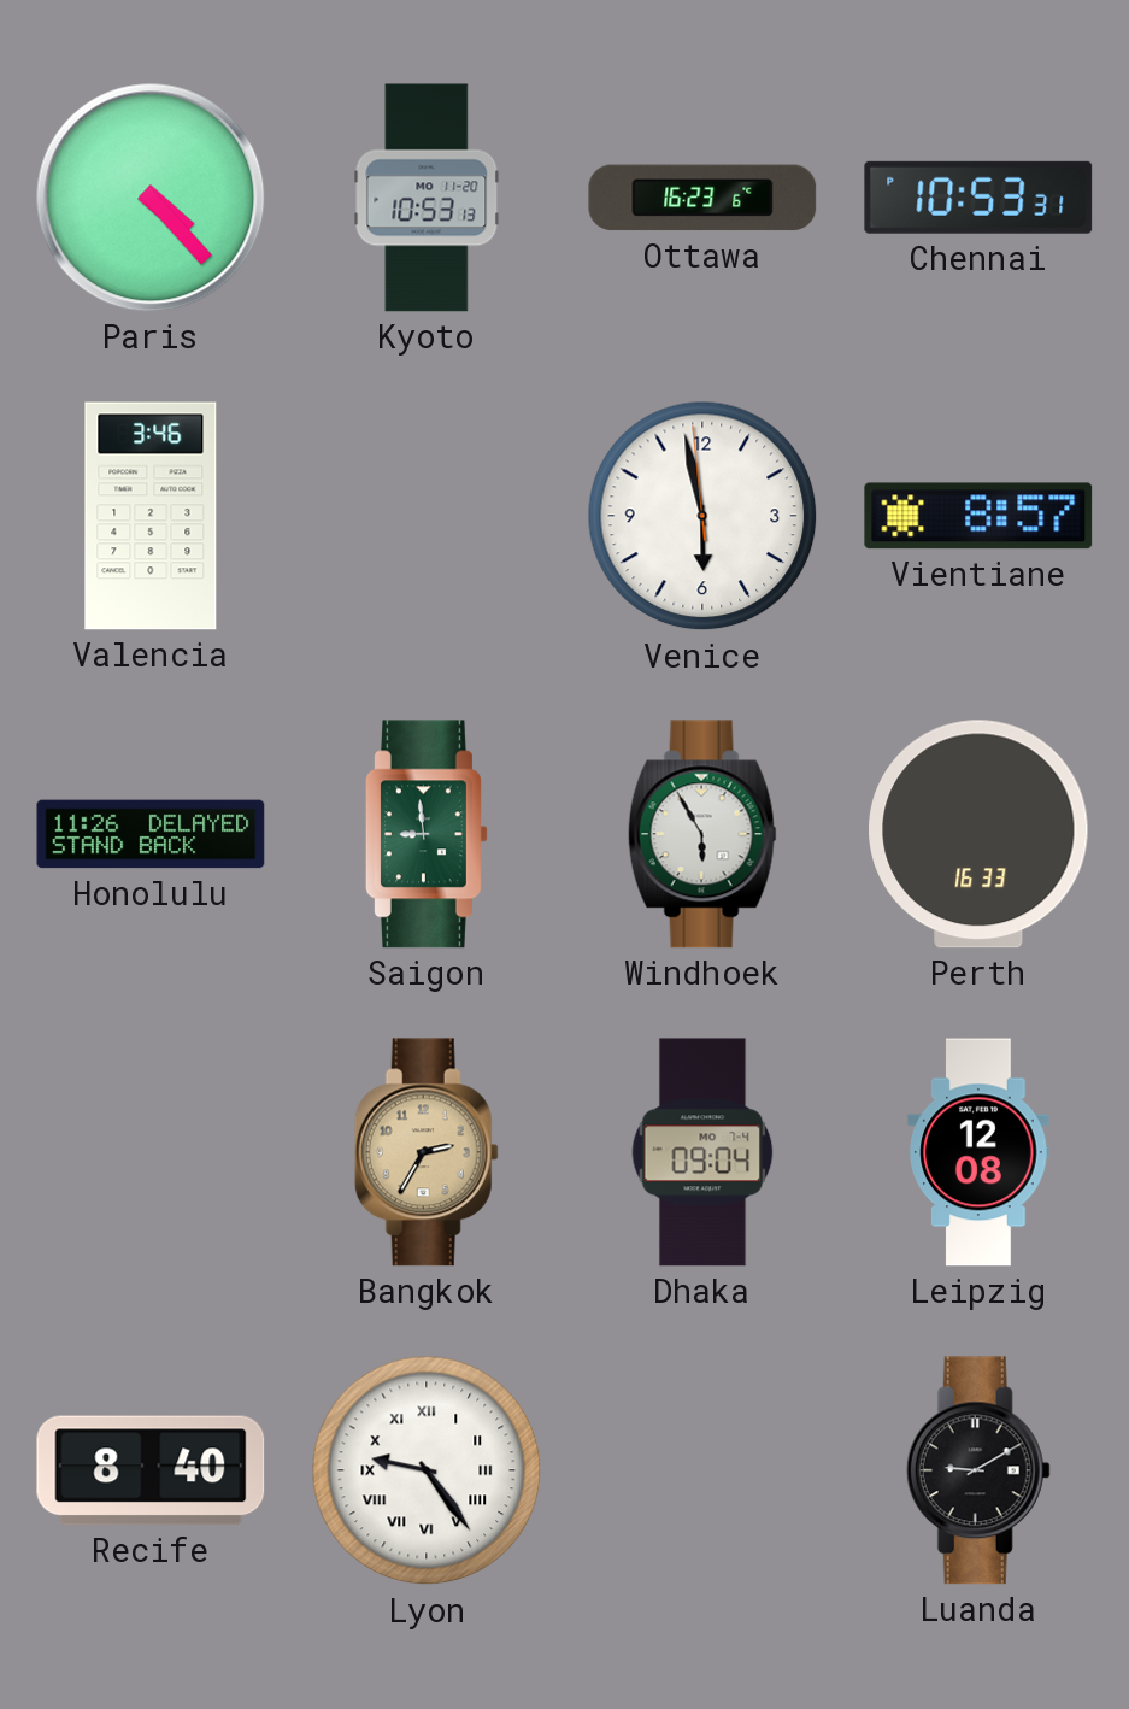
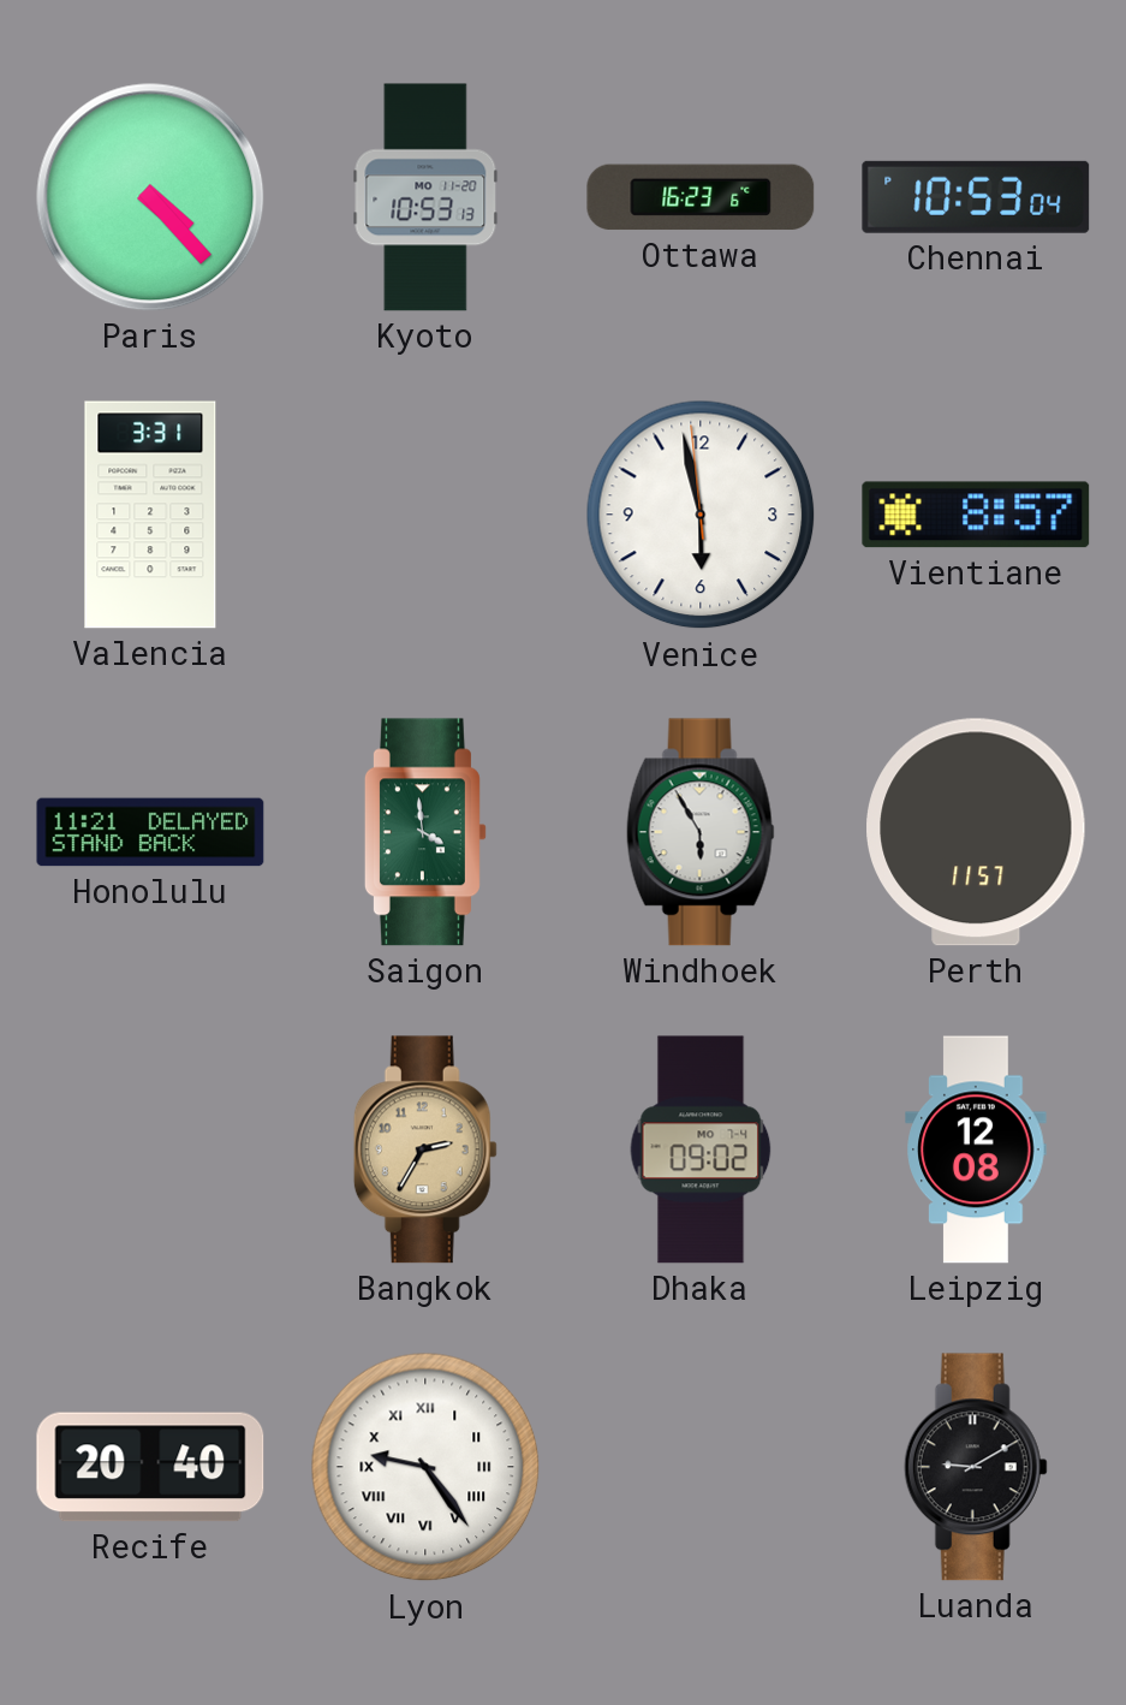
Chennai: 10:53:31 PM -> 10:53:04 PM
Valencia: 3:46 -> 3:31
Honolulu: 11:26 -> 11:21
Saigon: 8:59 -> 3:59
Perth: 16:33 -> 11:57
Dhaka: 09:04 -> 09:02
Recife: 8:40 -> 20:40
